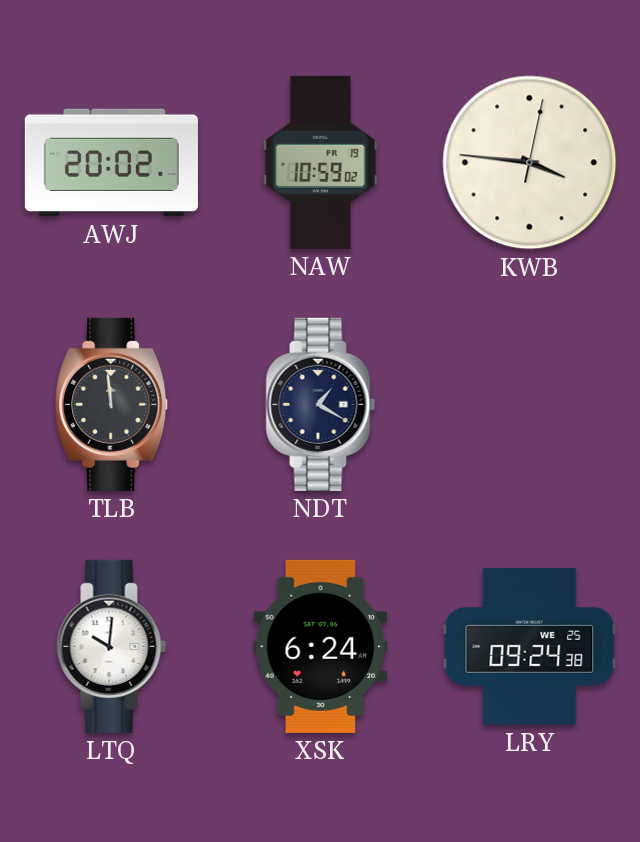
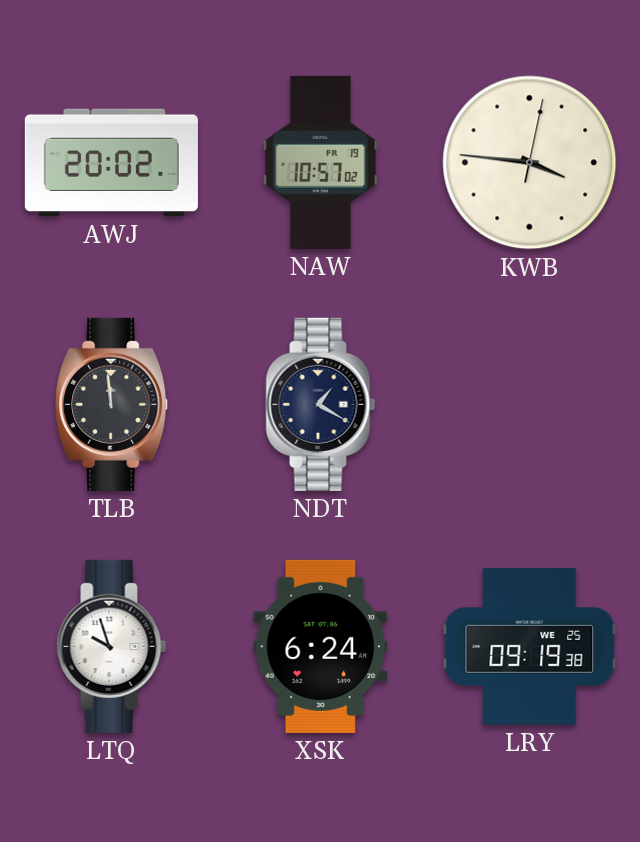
NAW: 10:59 -> 10:57
LTQ: 10:01 -> 9:57
LRY: 09:24 -> 09:19
